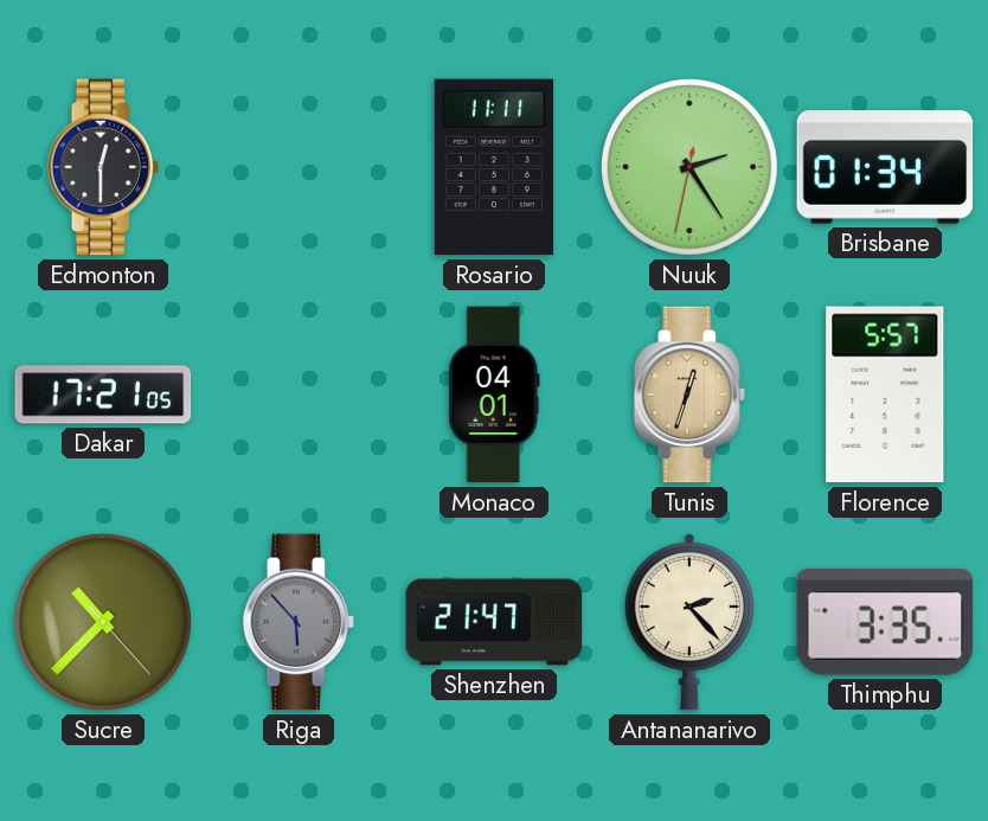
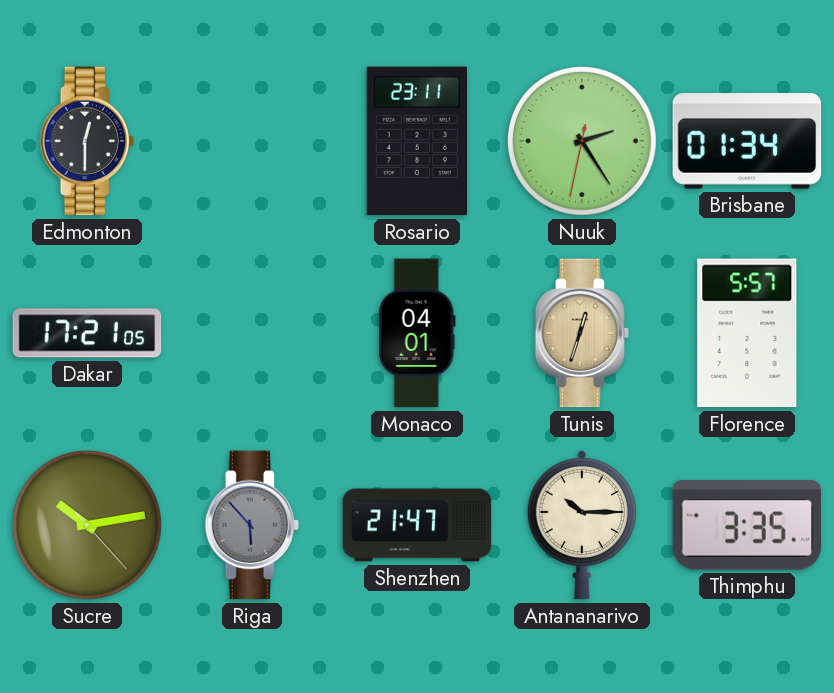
Rosario: 11:11 -> 23:11
Sucre: 10:37 -> 10:13
Antananarivo: 2:23 -> 10:15
